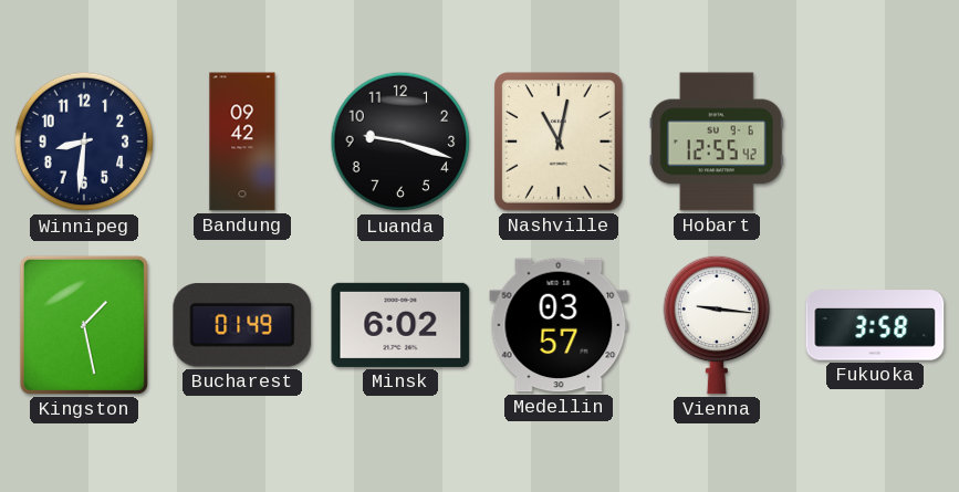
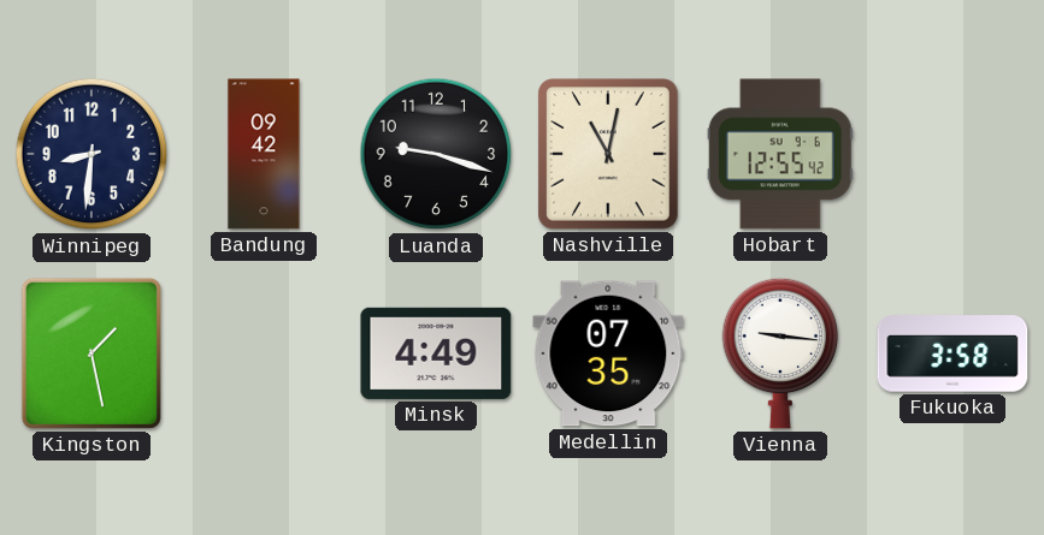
Bucharest: 01:49 -> none
Minsk: 6:02 -> 4:49
Medellin: 03:57 -> 07:35
